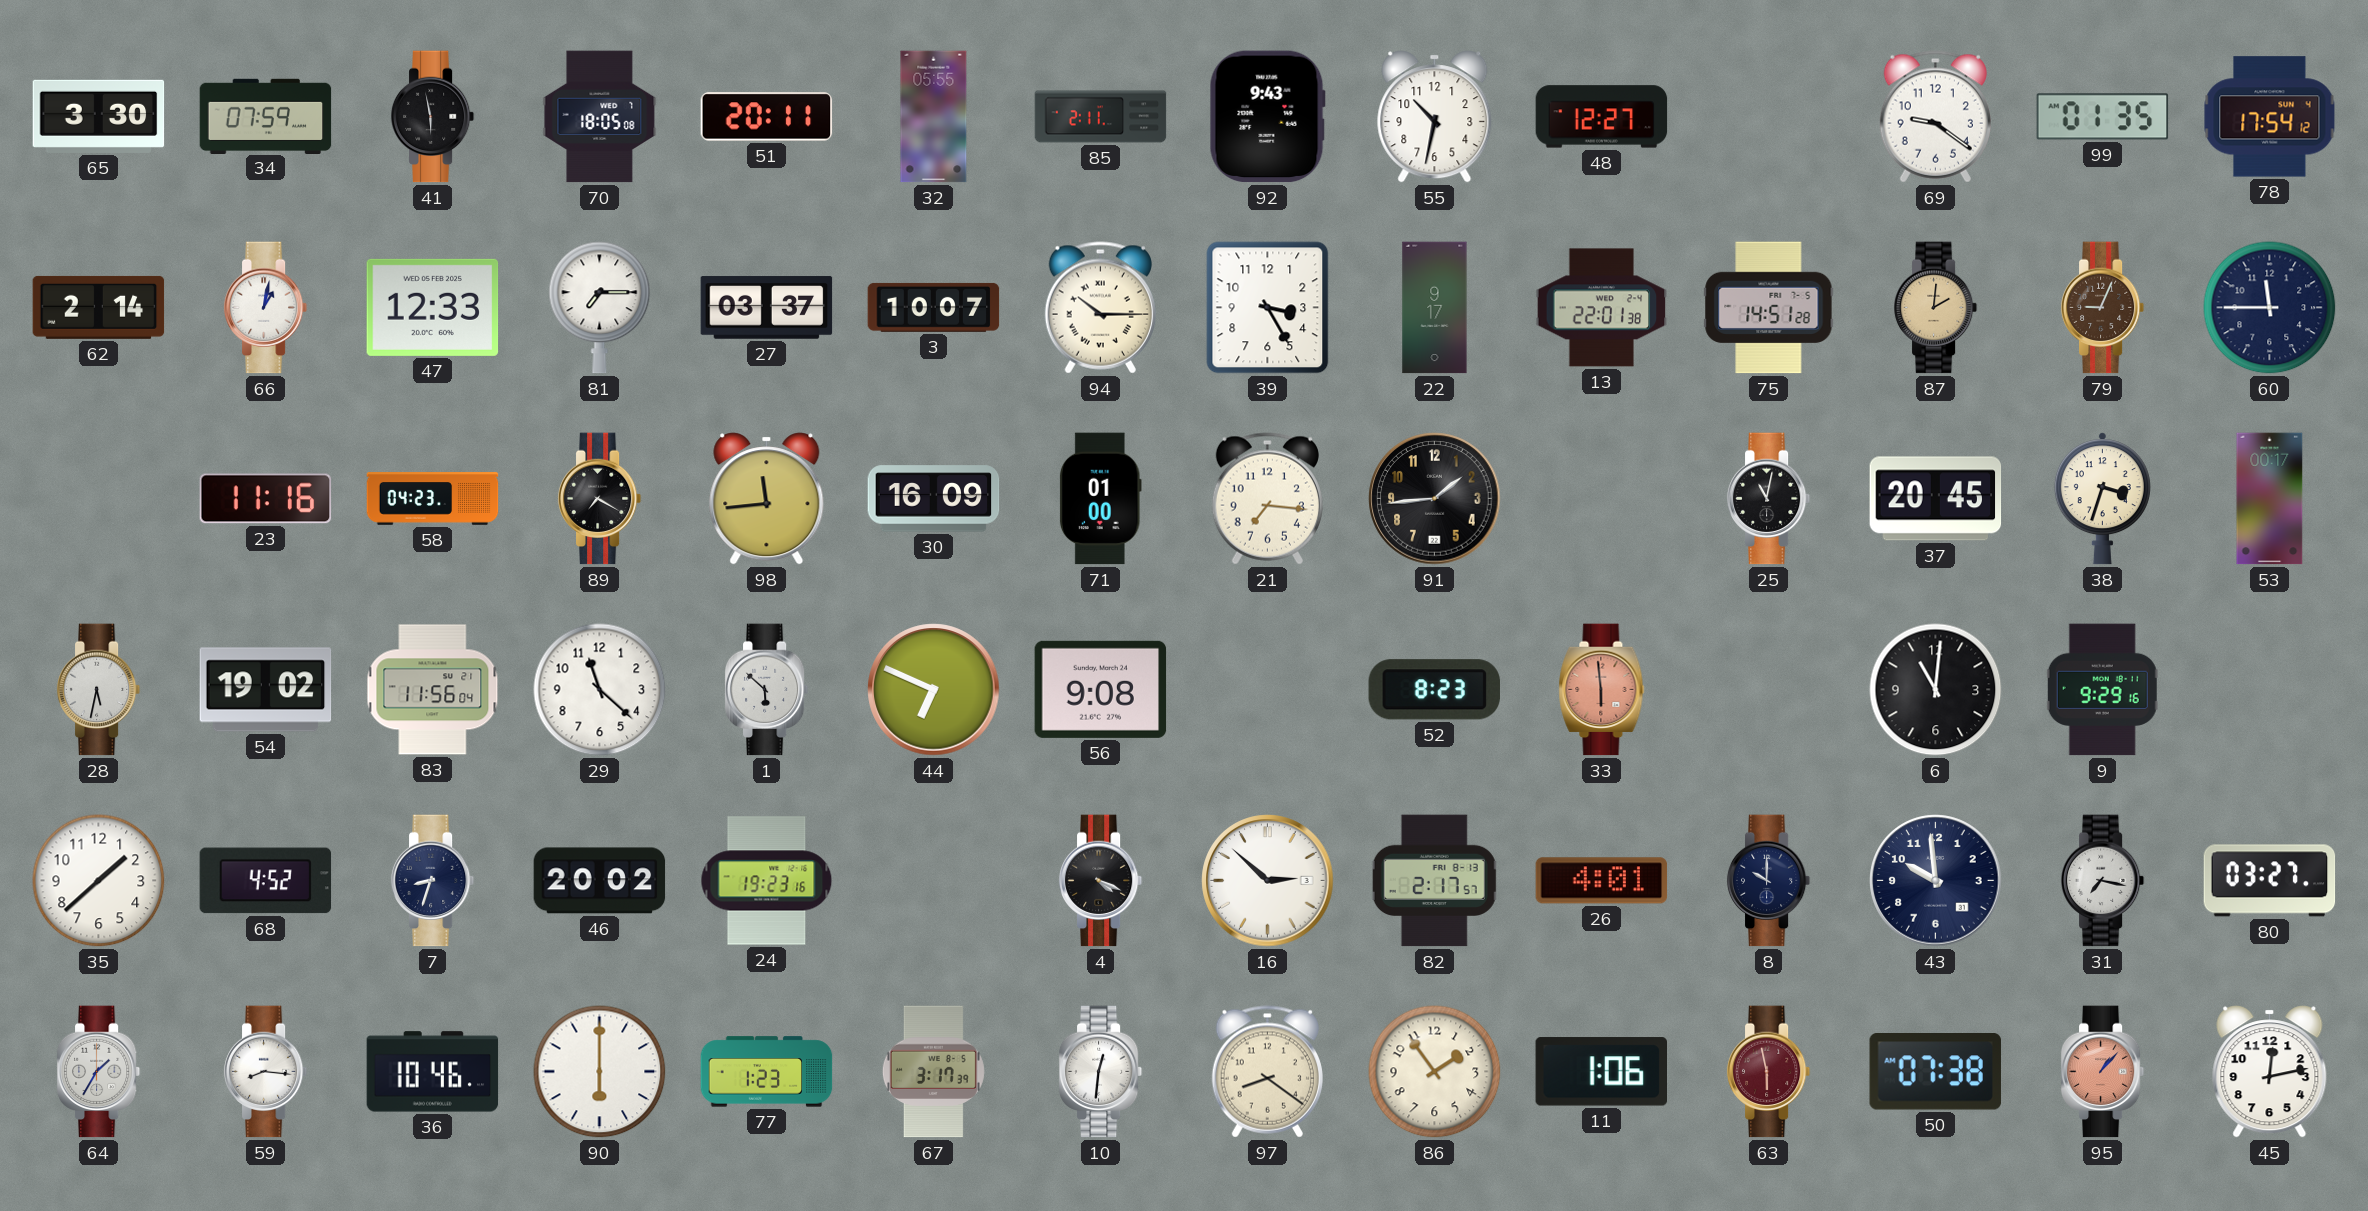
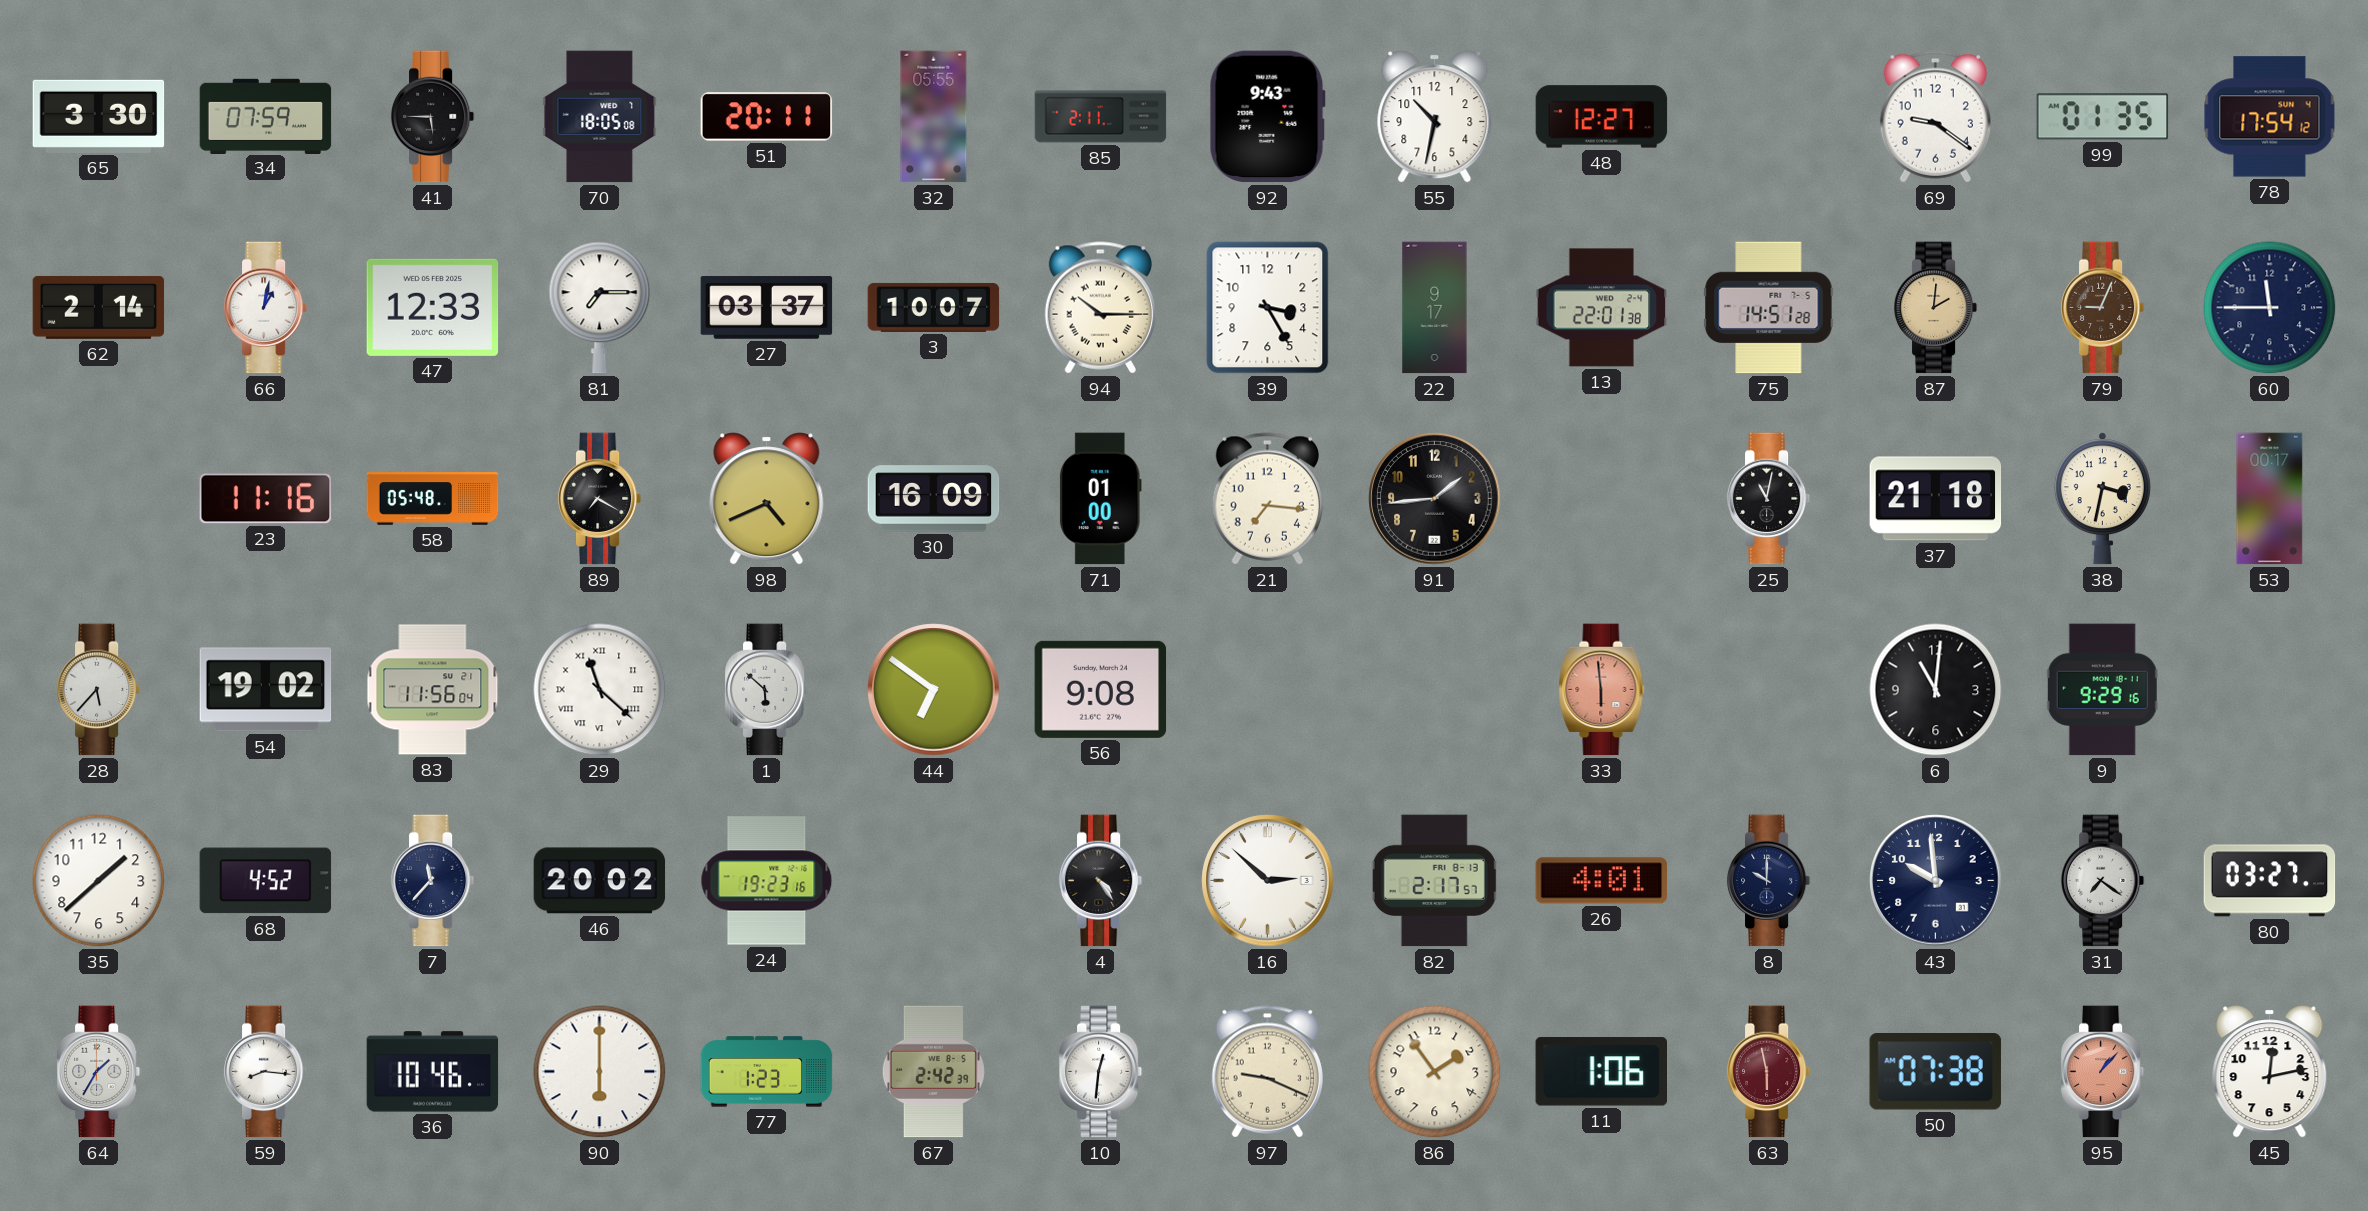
41: 5:58 -> 5:45
58: 04:23 -> 05:48
98: 11:44 -> 4:41
37: 20:45 -> 21:18
38: 3:33 -> 3:32
28: 5:32 -> 5:37
29 numerals: Arabic -> Roman
44: 6:49 -> 6:51
52: 8:23 -> none
7: 8:33 -> 11:37
4: 4:19 -> 4:24
31: 7:17 -> 7:21
67: 3:17 -> 2:42
97: 8:21 -> 9:19
